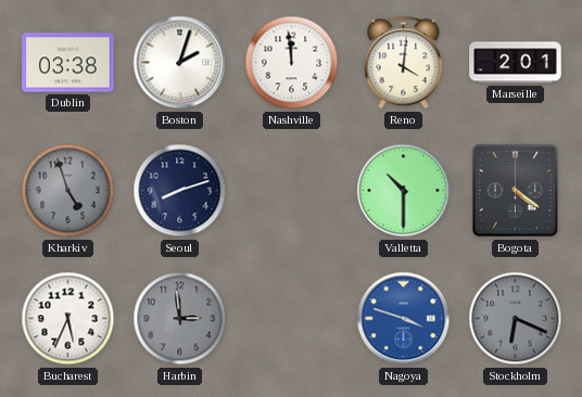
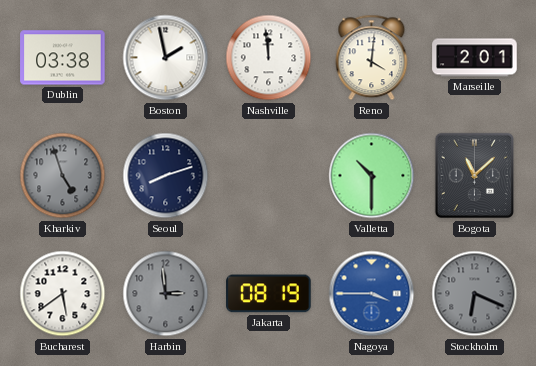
Boston: 2:03 -> 1:58
Bogota: 4:21 -> 11:08
Bucharest: 5:34 -> 5:39
Jakarta: none -> 08:19
Nagoya: 3:48 -> 3:45
